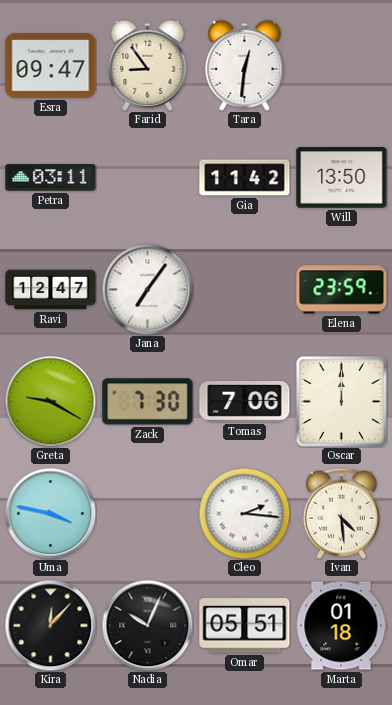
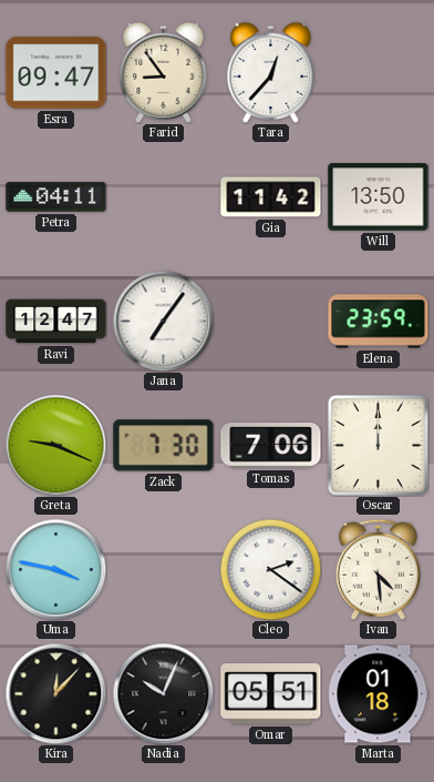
Tara: 12:31 -> 12:37
Petra: 03:11 -> 04:11
Greta: 9:20 -> 9:19
Cleo: 2:16 -> 2:21
